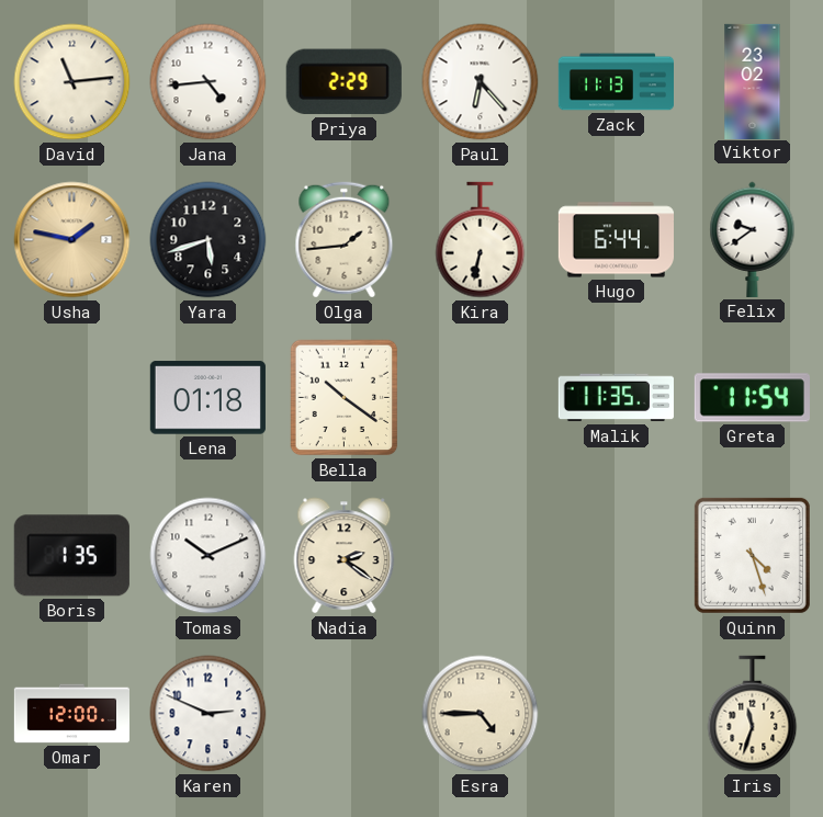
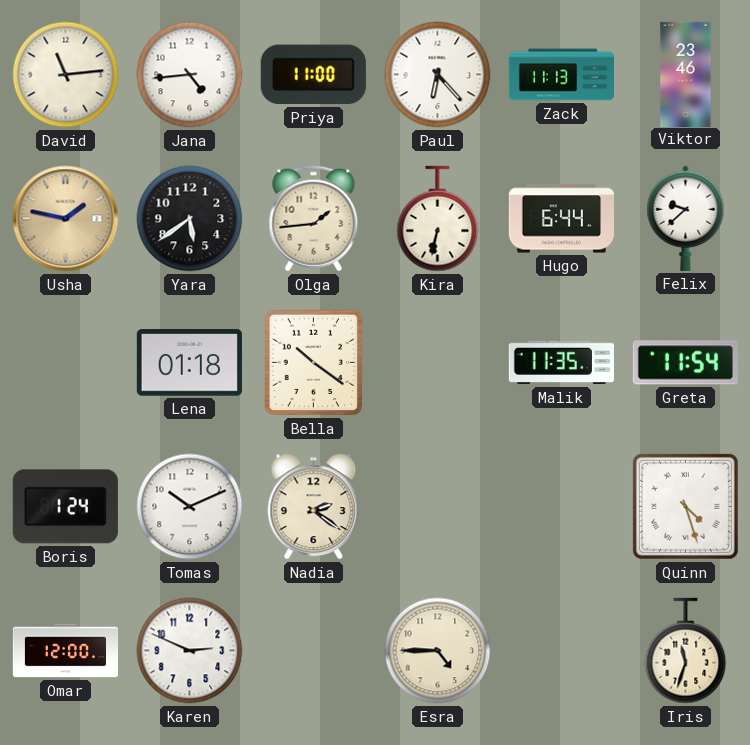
Priya: 2:29 -> 11:00
Viktor: 23:02 -> 23:46
Yara: 5:42 -> 5:39
Felix: 9:39 -> 9:38
Boris: 1:35 -> 1:24
